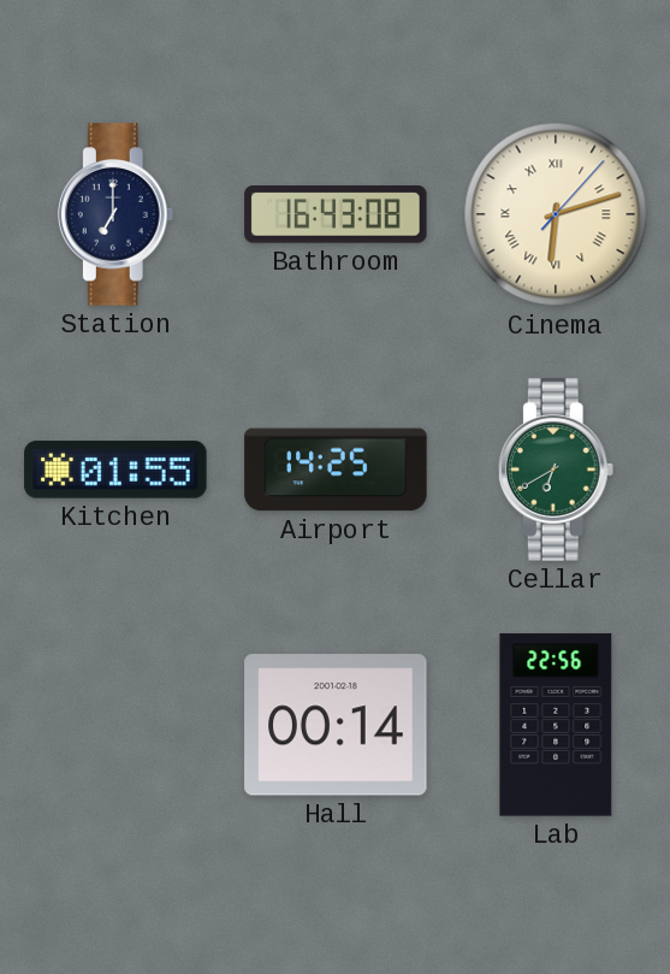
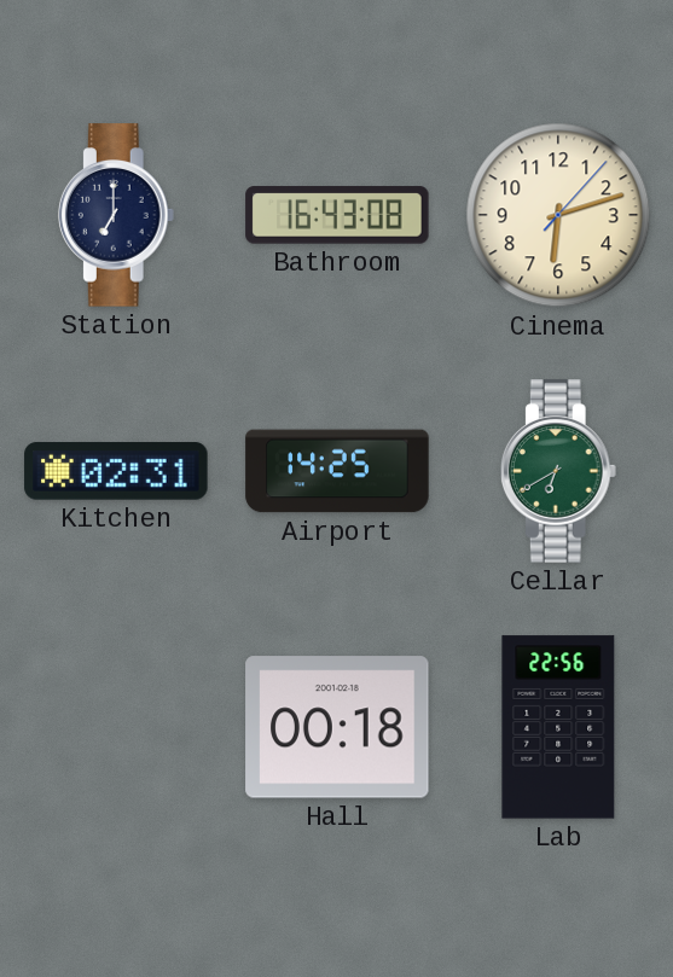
Cinema numerals: Roman -> Arabic
Kitchen: 01:55 -> 02:31
Hall: 00:14 -> 00:18
